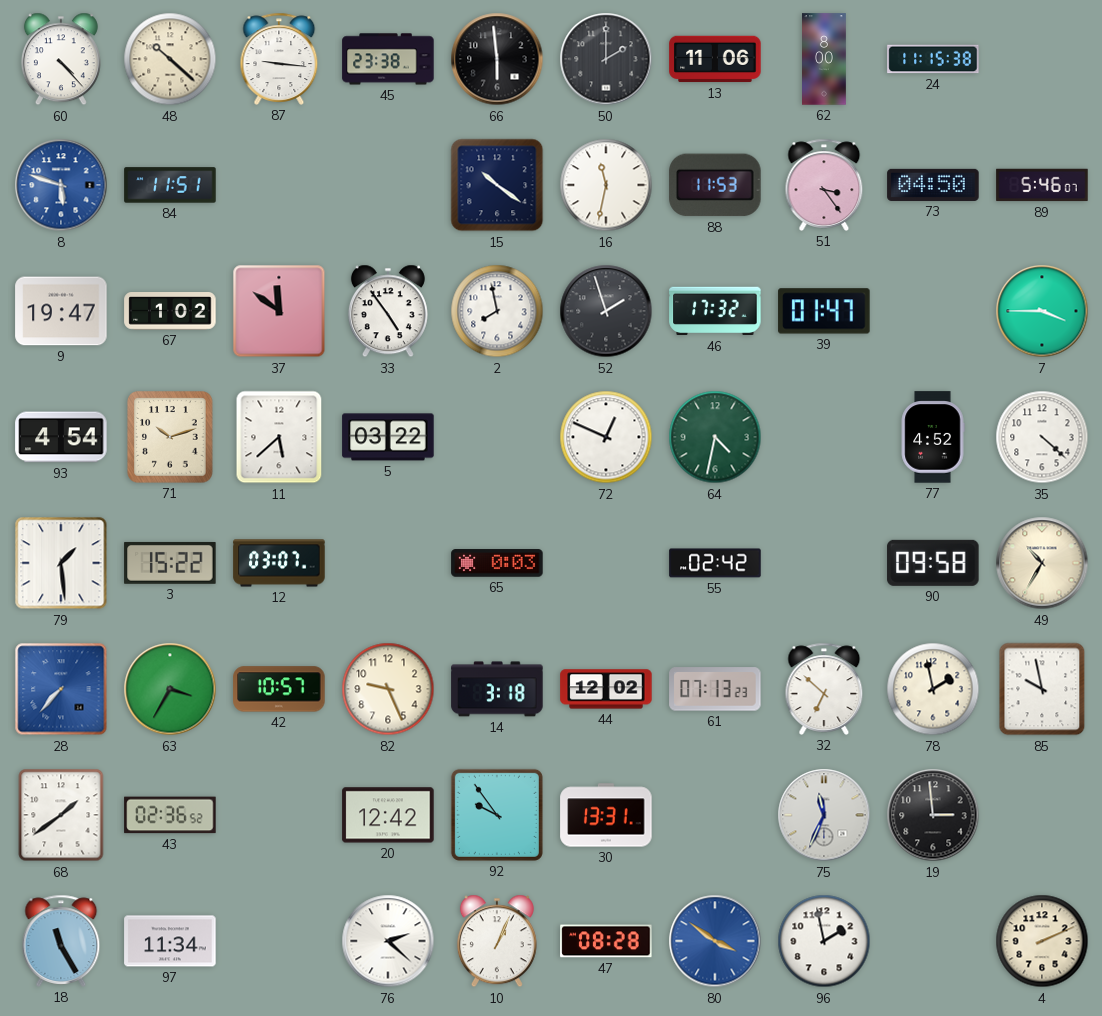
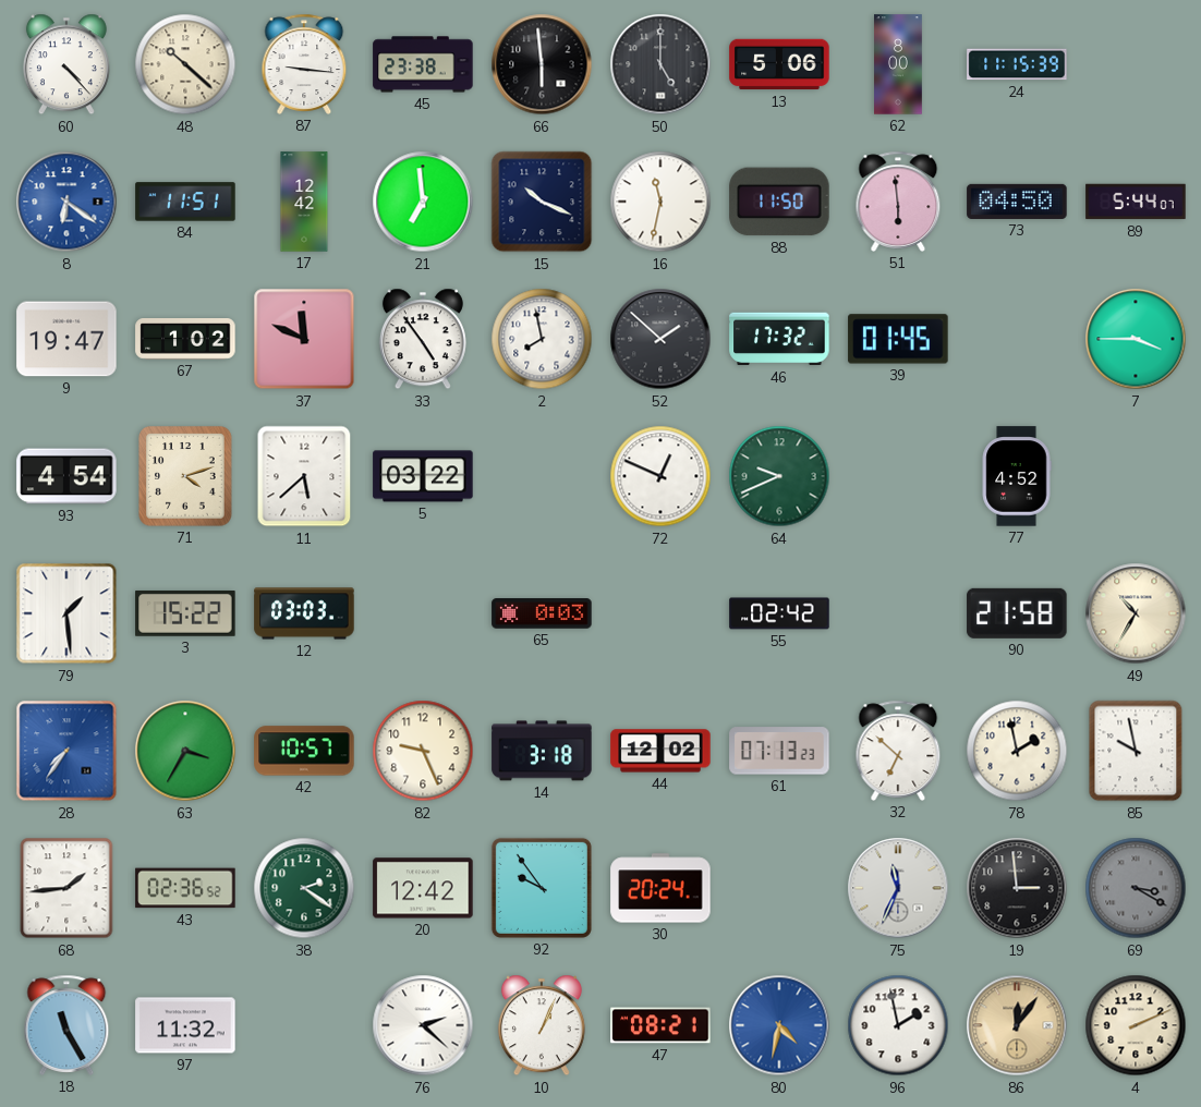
50: 2:00 -> 5:00
13: 11:06 -> 5:06
24: 11:15:38 -> 11:15:39
8: 5:48 -> 6:21
17: none -> 12:42
21: none -> 6:59
15: 10:21 -> 10:19
88: 11:53 -> 11:50
51: 3:24 -> 5:59
89: 5:46 -> 5:44
37: 11:51 -> 11:49
52: 1:57 -> 1:52
39: 01:47 -> 01:45
71: 10:12 -> 4:12
64: 4:32 -> 9:41
35: 4:22 -> none
12: 03:07 -> 03:03
90: 09:58 -> 21:58
28: 7:37 -> 7:36
68: 1:39 -> 1:44
38: none -> 2:21
30: 13:31 -> 20:24
69: none -> 3:20
97: 11:34 -> 11:32
47: 08:28 -> 08:21
80: 3:51 -> 4:32
86: none -> 12:06
